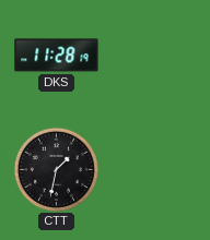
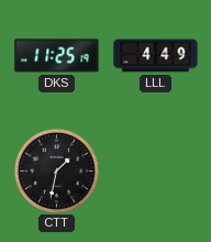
DKS: 11:28 -> 11:25
LLL: none -> 4:49
